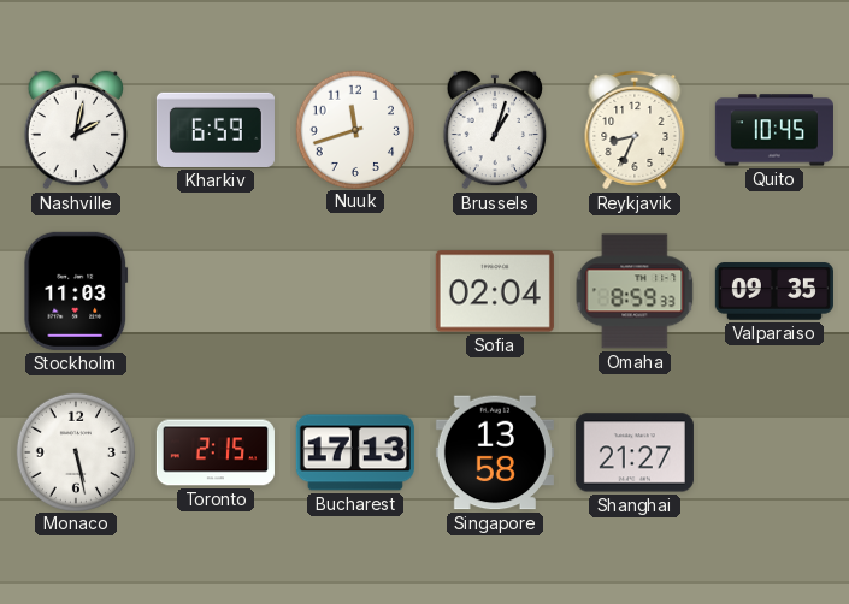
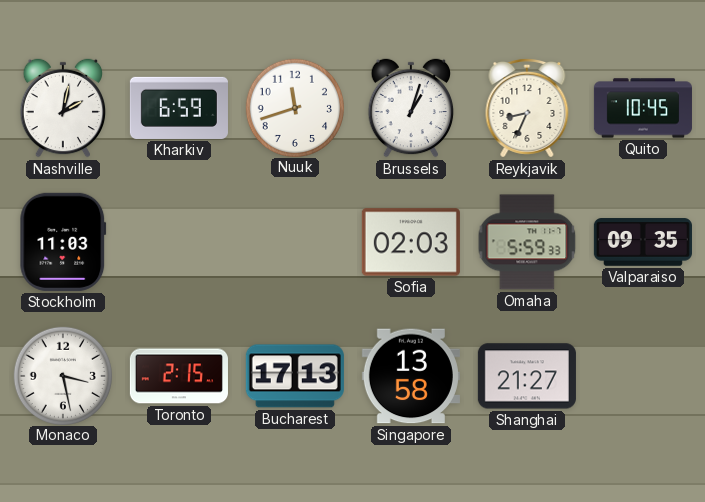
Sofia: 02:04 -> 02:03
Omaha: 8:59 -> 5:59
Monaco: 5:28 -> 3:28
